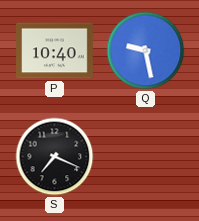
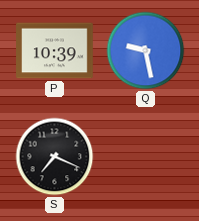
P: 10:40 -> 10:39
